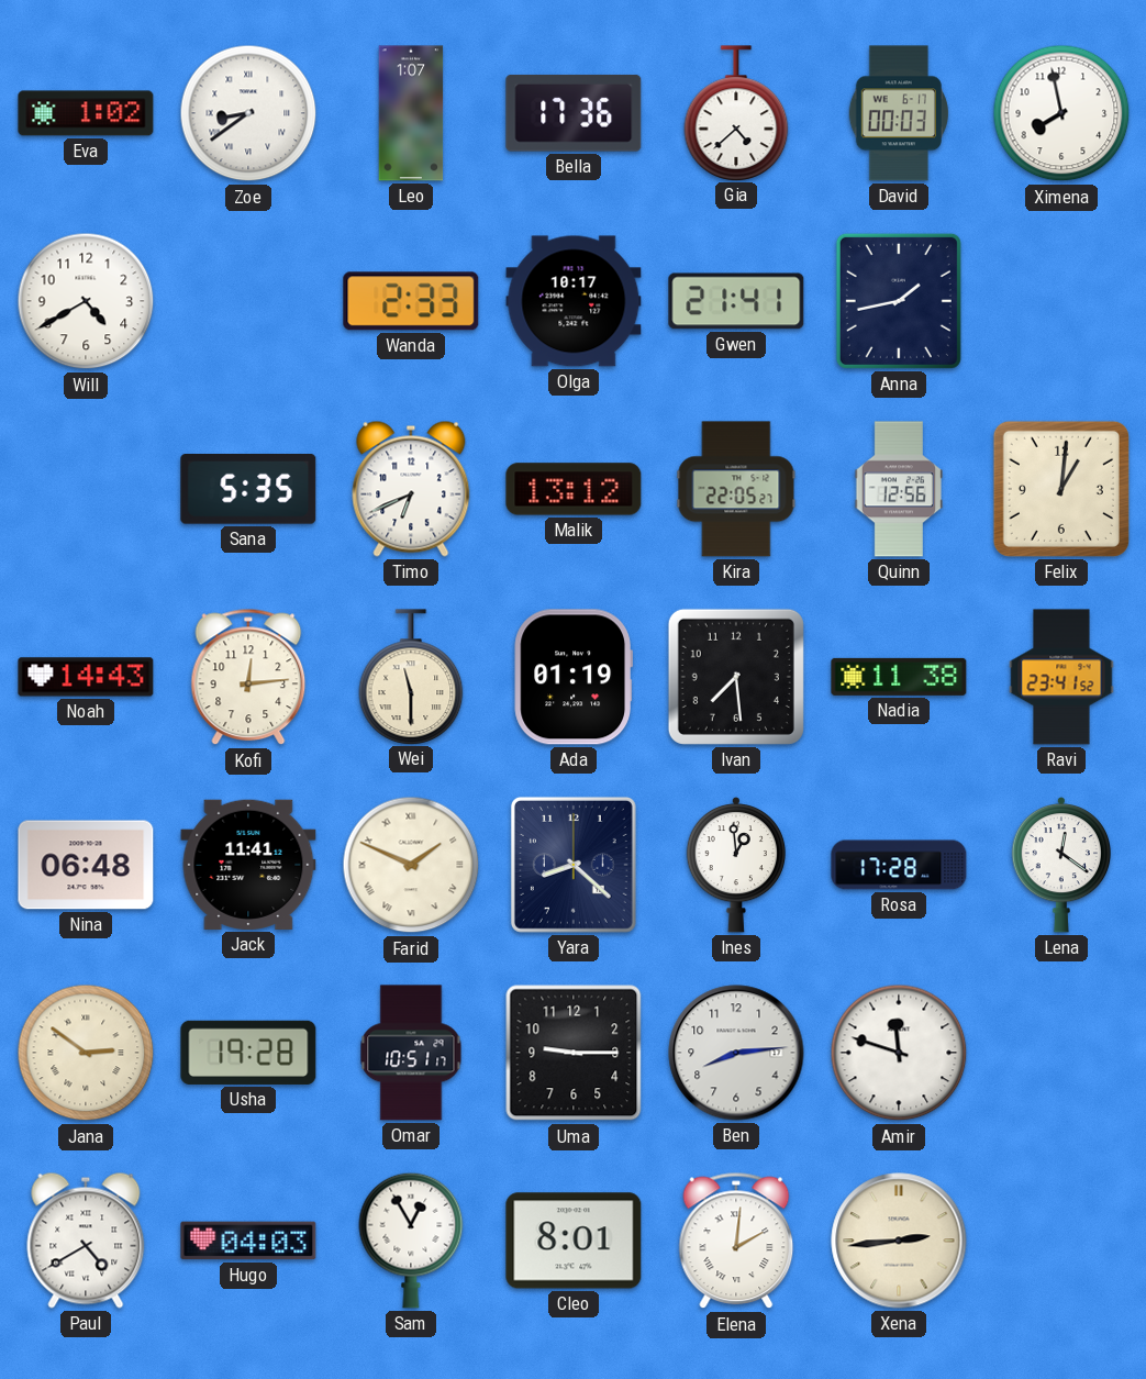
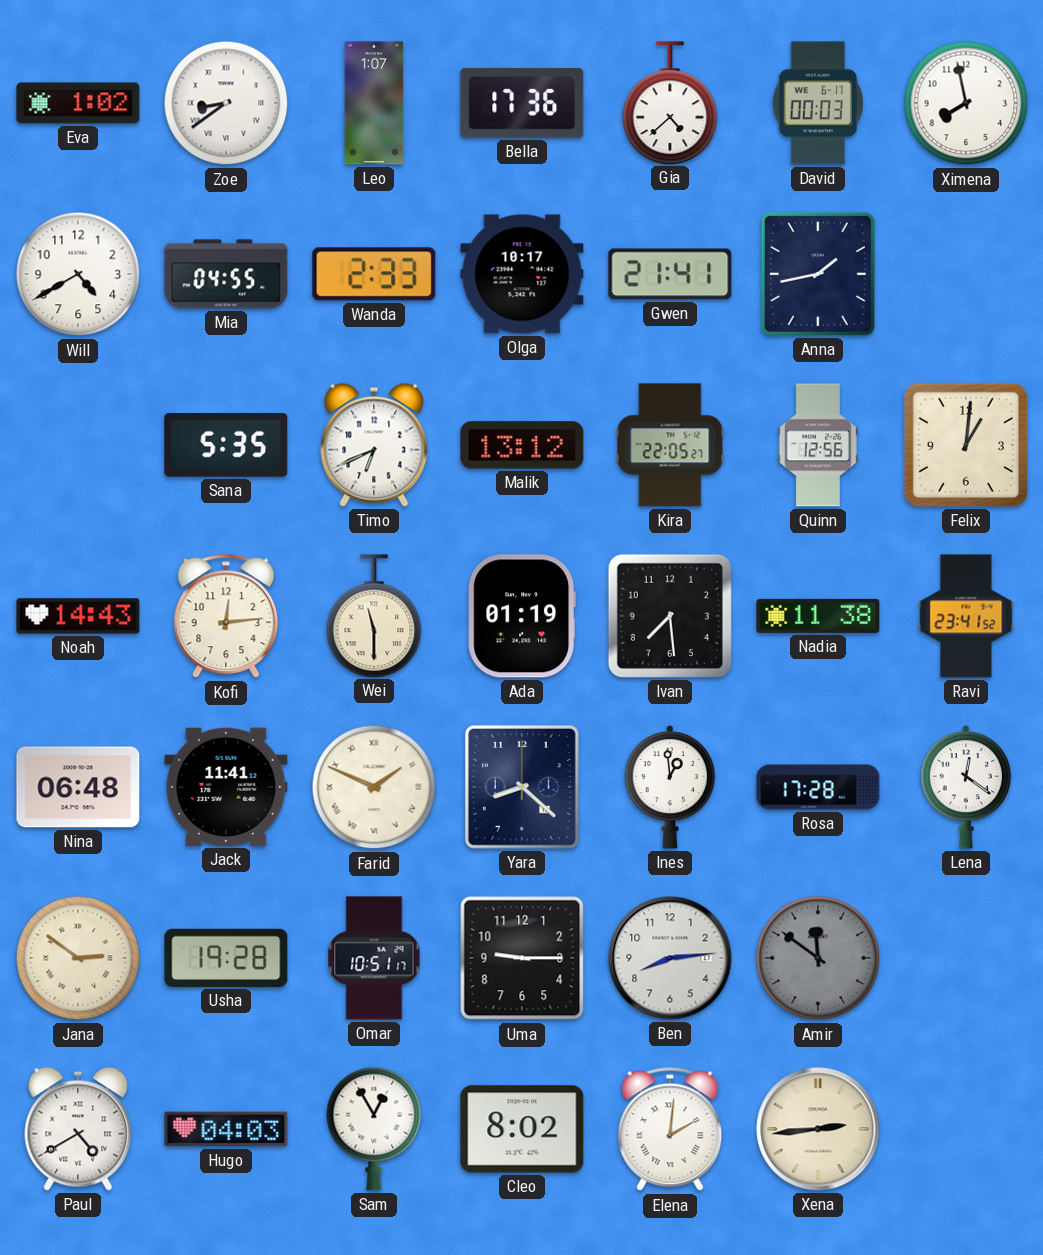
Mia: none -> 04:55
Amir: 11:48 -> 11:51
Amir dial: white -> grey
Cleo: 8:01 -> 8:02
